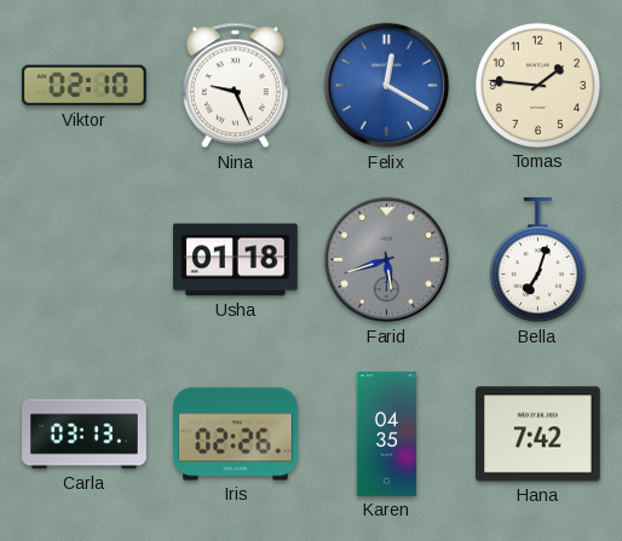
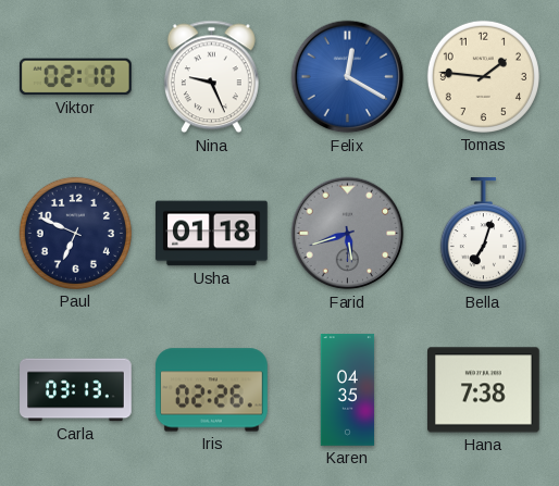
Paul: none -> 6:49
Hana: 7:42 -> 7:38
